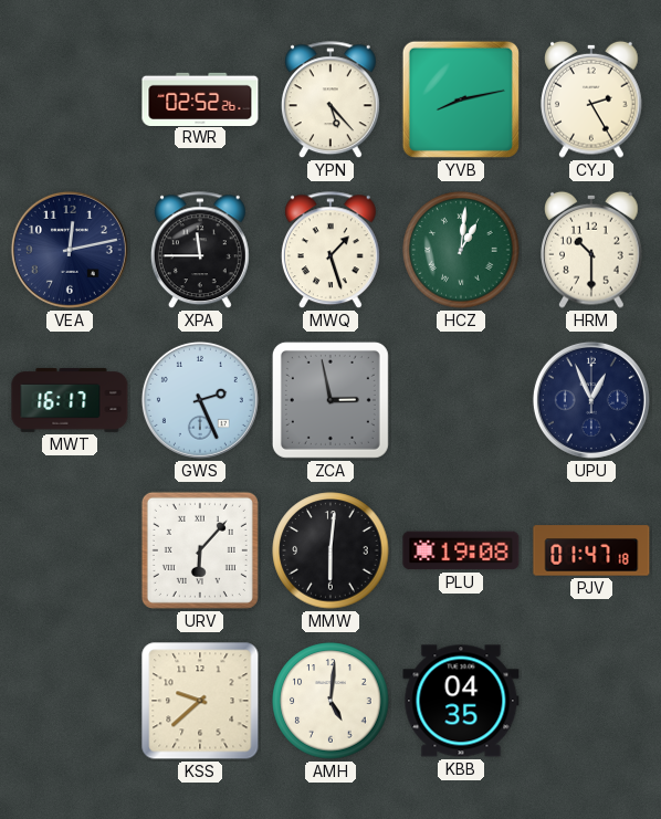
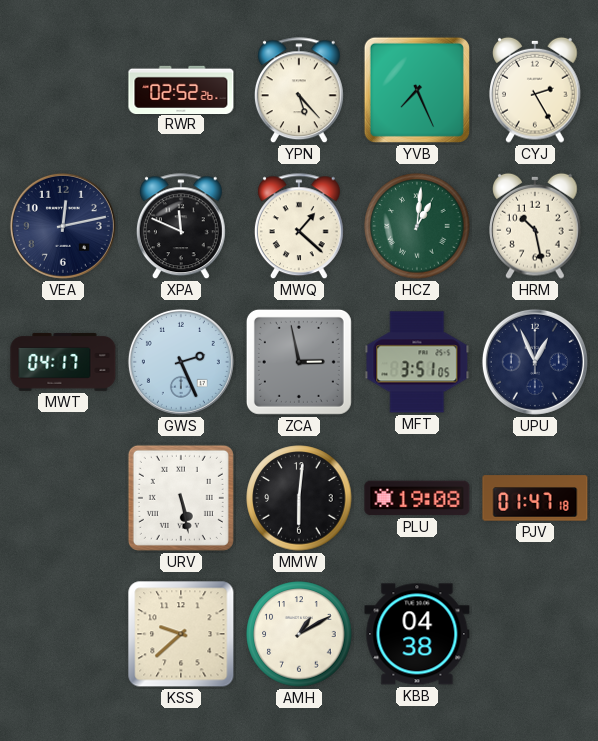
YVB: 8:13 -> 7:26
XPA: 11:45 -> 11:49
MWQ: 1:27 -> 1:22
HRM: 10:30 -> 10:28
MWT: 16:17 -> 04:17
MFT: none -> 3:51
URV: 6:07 -> 5:28
AMH: 5:01 -> 1:10
KBB: 04:35 -> 04:38
